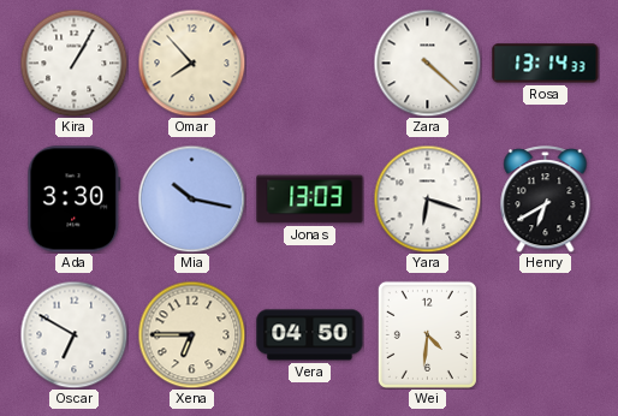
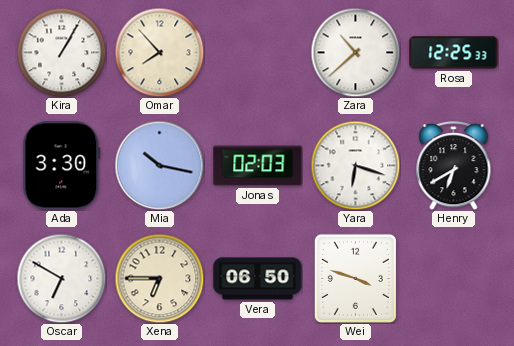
Zara: 4:22 -> 10:38
Rosa: 13:14 -> 12:25
Jonas: 13:03 -> 02:03
Vera: 04:50 -> 06:50
Wei: 4:31 -> 3:48
